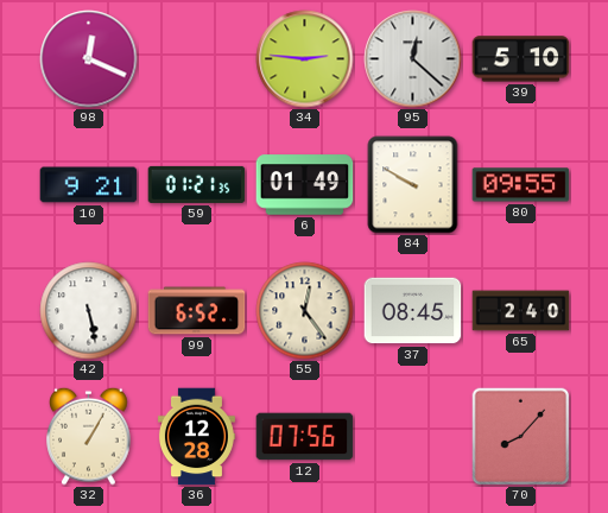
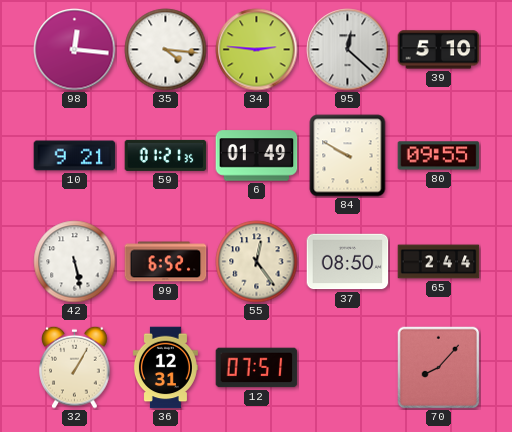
98: 12:19 -> 12:16
35: none -> 4:16
37: 08:45 -> 08:50
65: 2:40 -> 2:44
36: 12:28 -> 12:31
12: 07:56 -> 07:51
